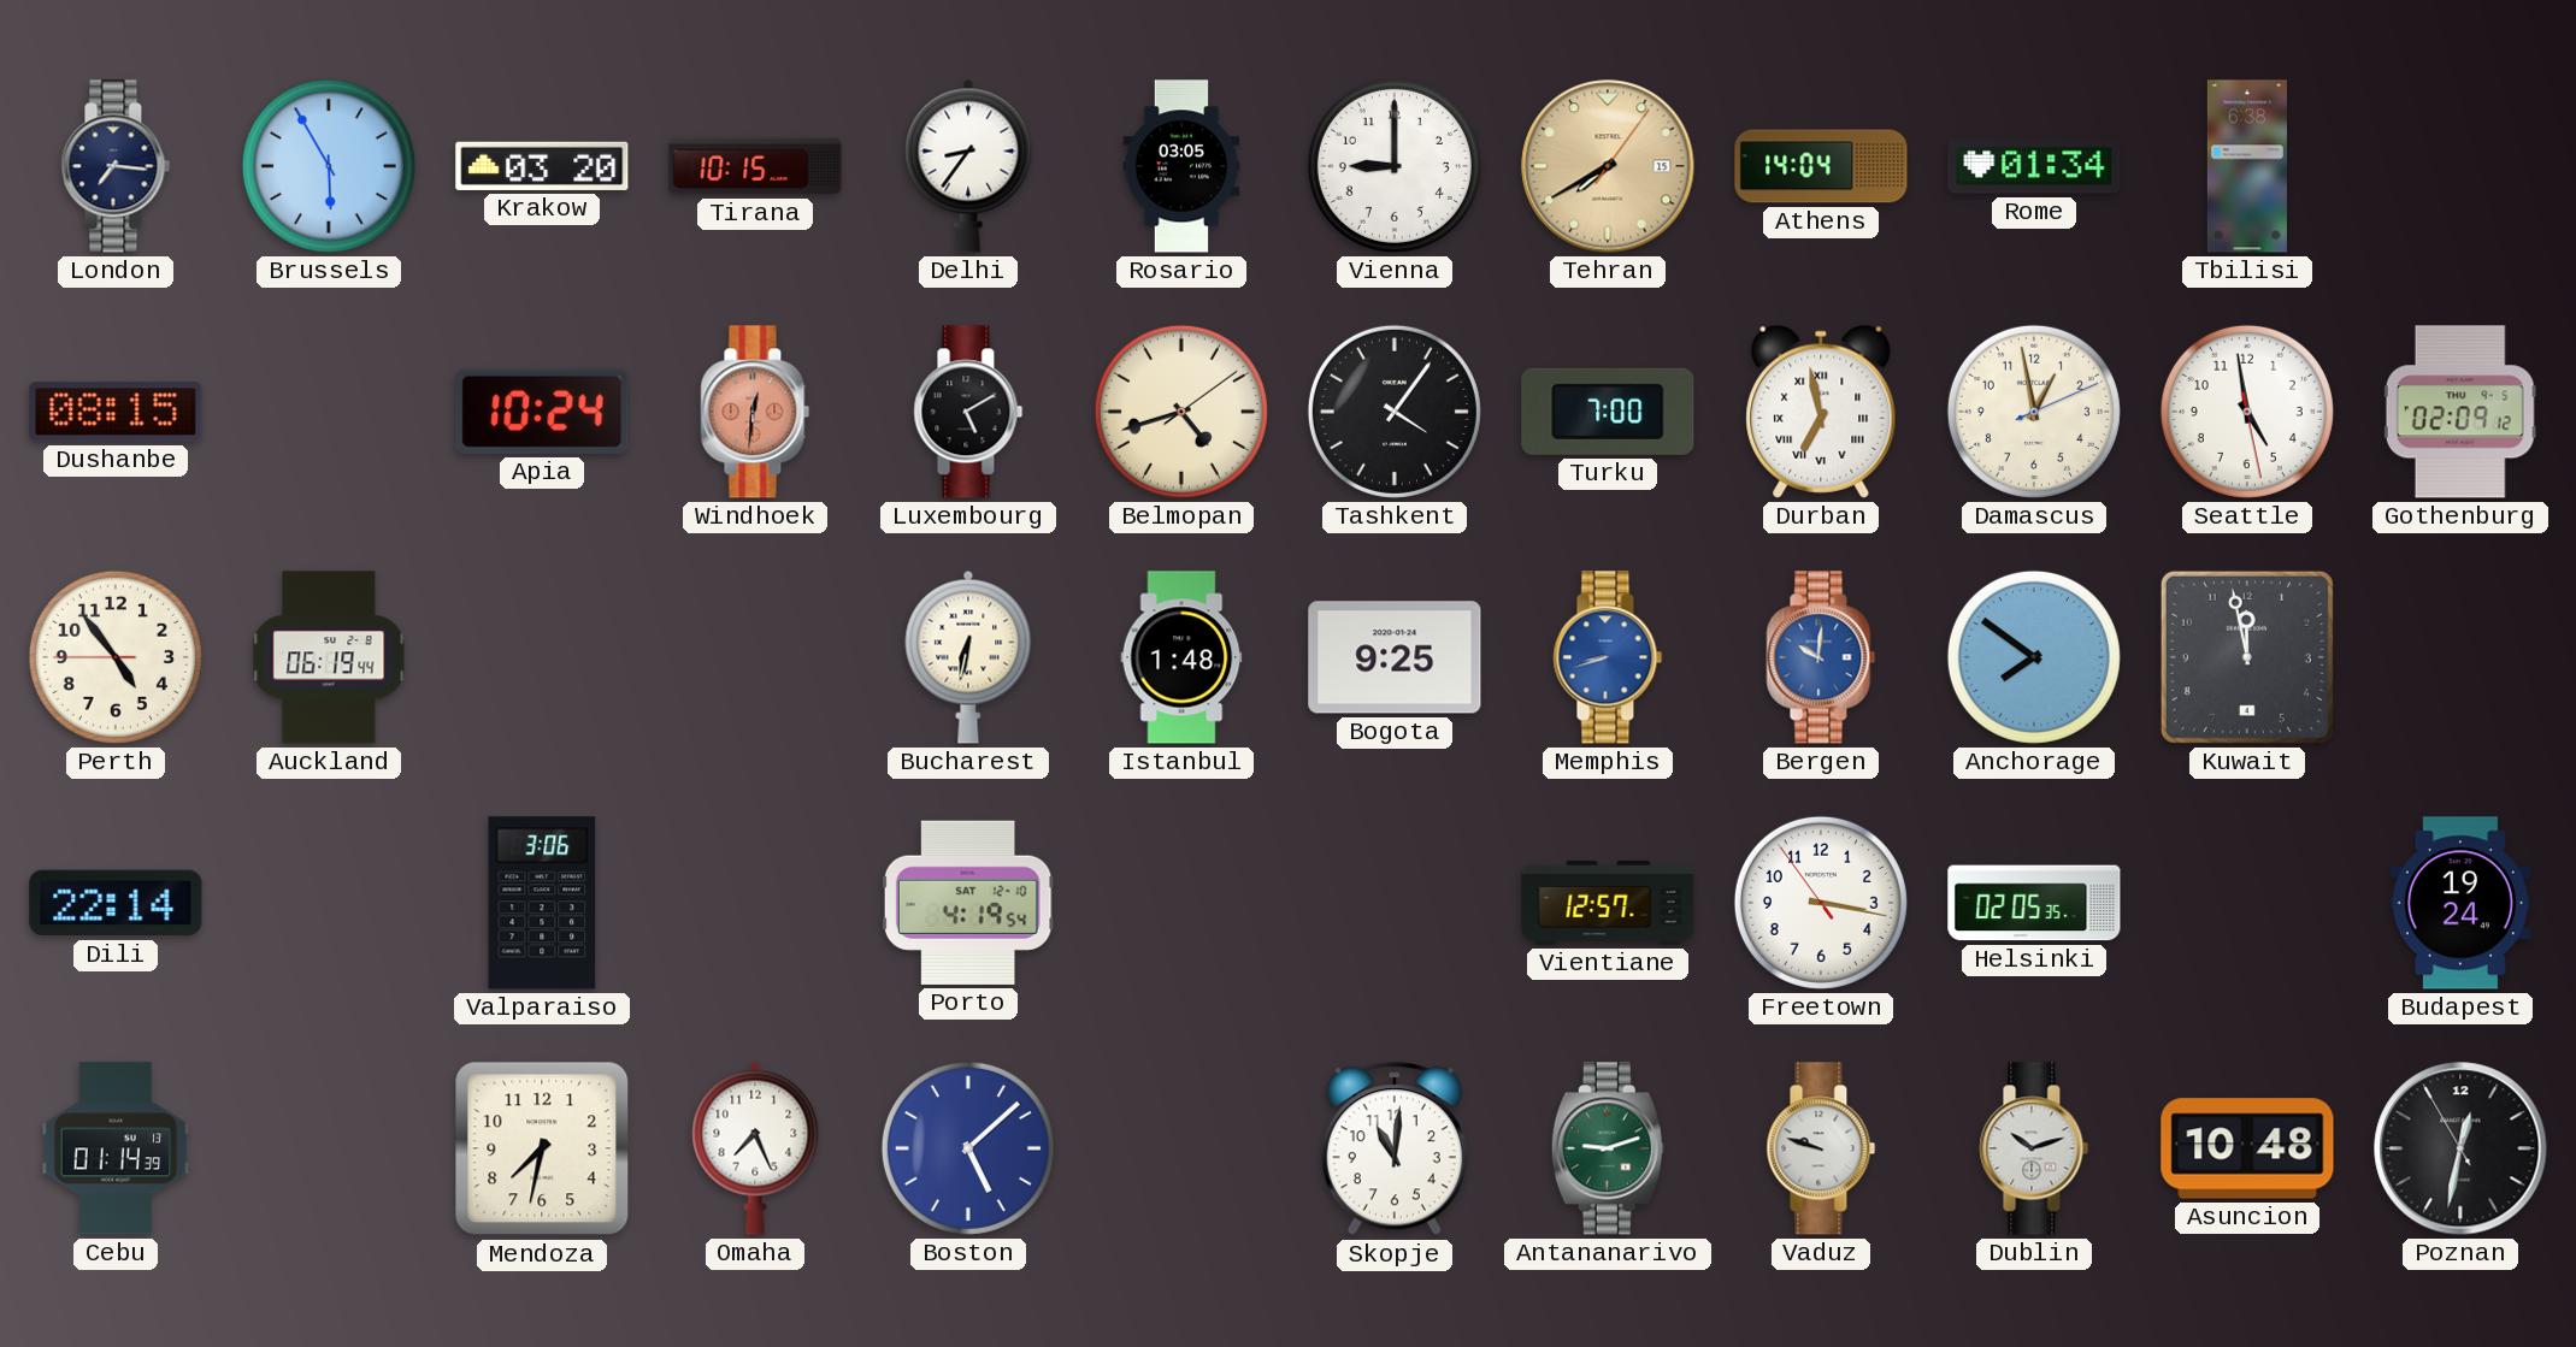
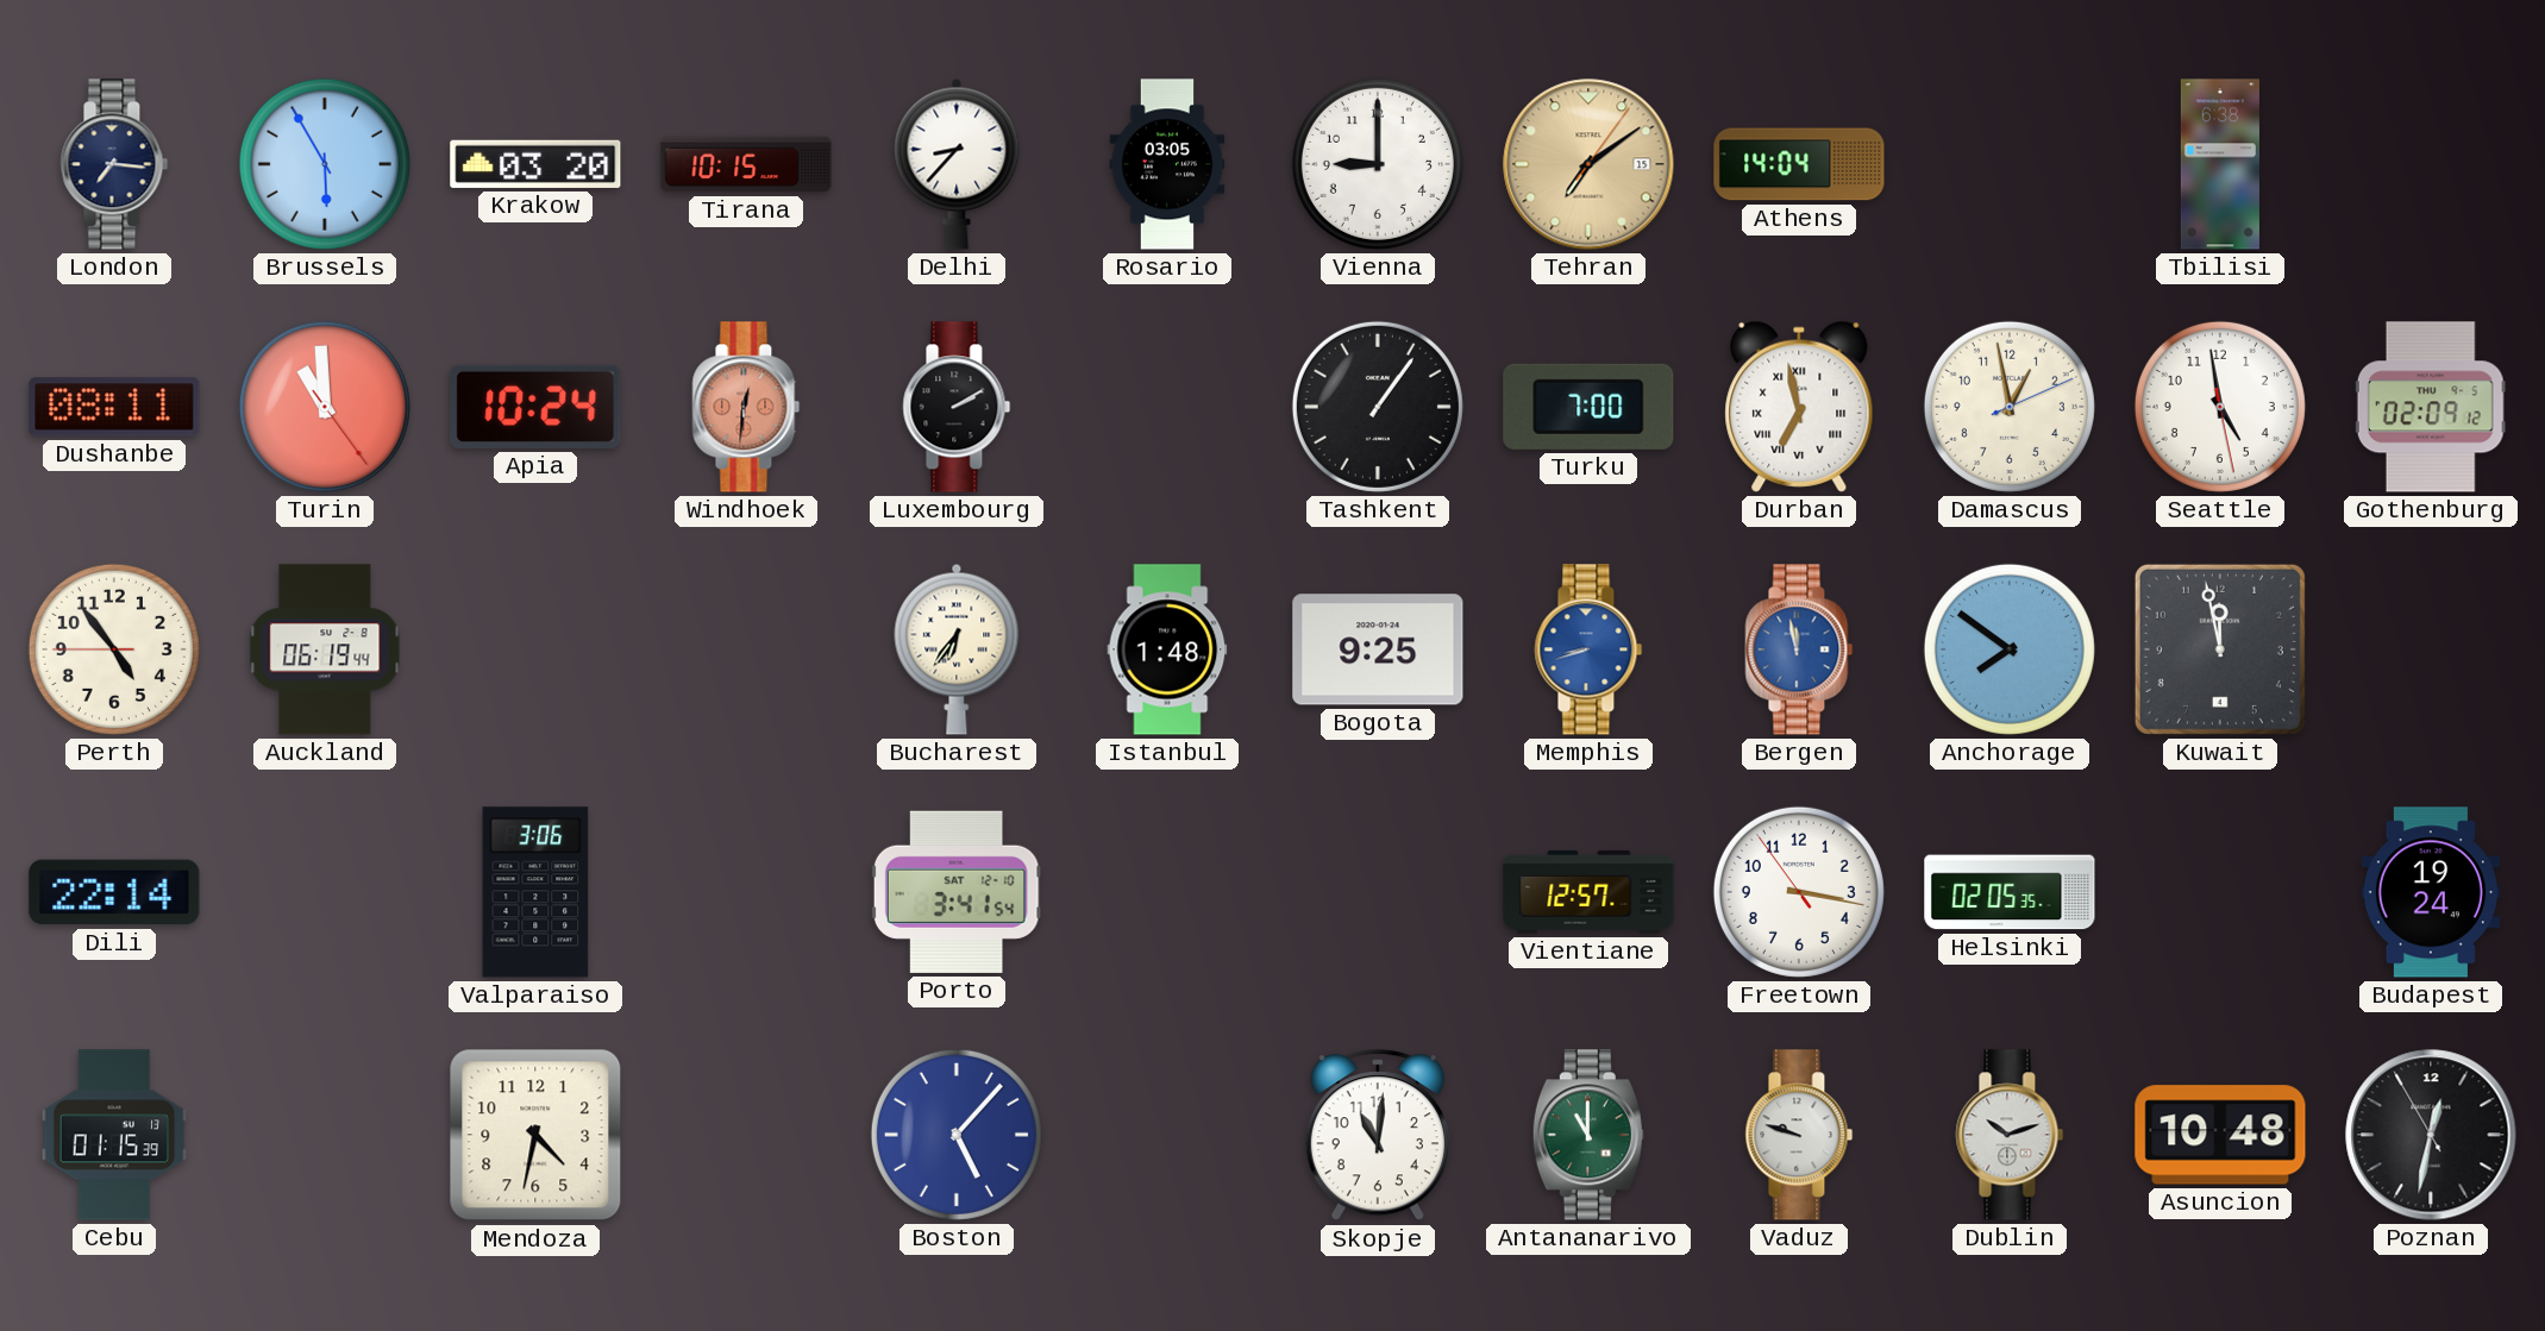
Delhi: 8:36 -> 8:37
Tehran: 7:40 -> 7:09
Rome: 01:34 -> none
Dushanbe: 08:15 -> 08:11
Turin: none -> 10:59
Luxembourg: 5:10 -> 2:10
Belmopan: 4:42 -> none
Tashkent: 4:06 -> 1:06
Bucharest: 6:32 -> 6:36
Bergen: 10:01 -> 11:58
Porto: 4:19 -> 3:41
Cebu: 01:14 -> 01:15
Mendoza: 7:32 -> 4:32
Omaha: 7:26 -> none
Boston: 5:08 -> 5:07
Antananarivo: 9:12 -> 11:00
